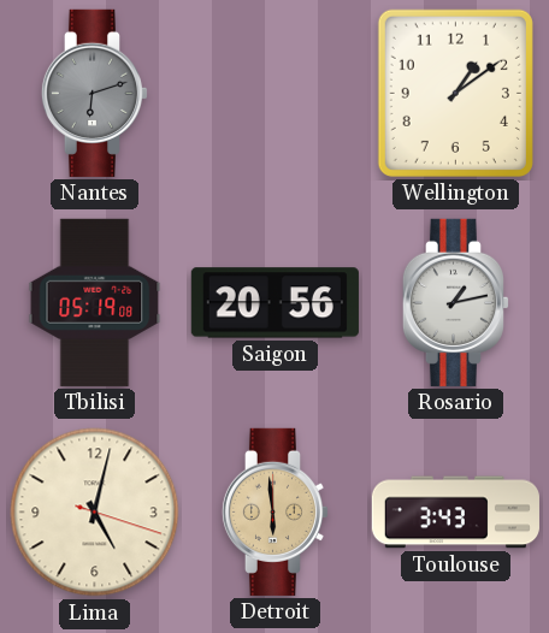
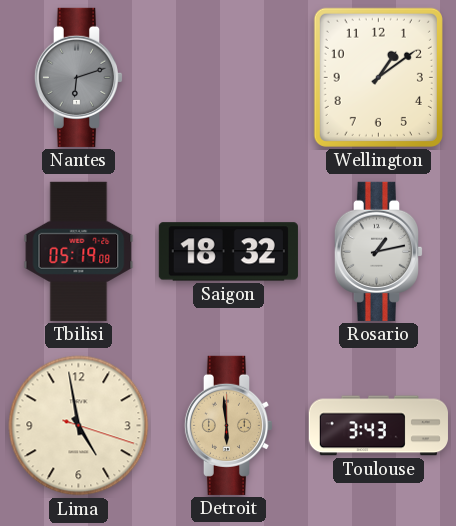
Saigon: 20:56 -> 18:32
Lima: 5:02 -> 4:58
